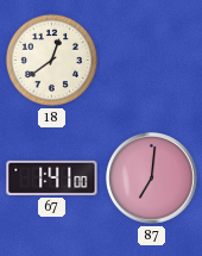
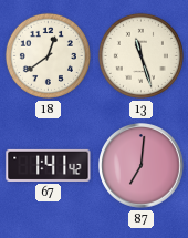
13: none -> 11:27
67: 1:41:00 -> 1:41:42
